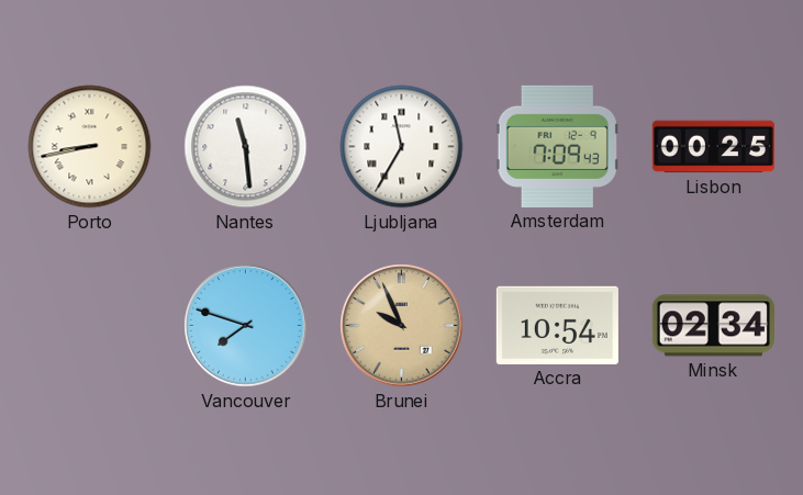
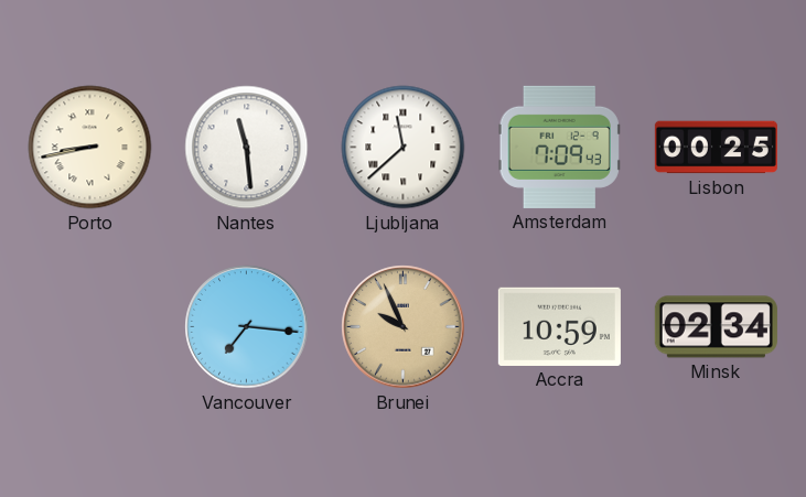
Ljubljana: 11:35 -> 11:38
Vancouver: 7:48 -> 7:16
Accra: 10:54 -> 10:59
